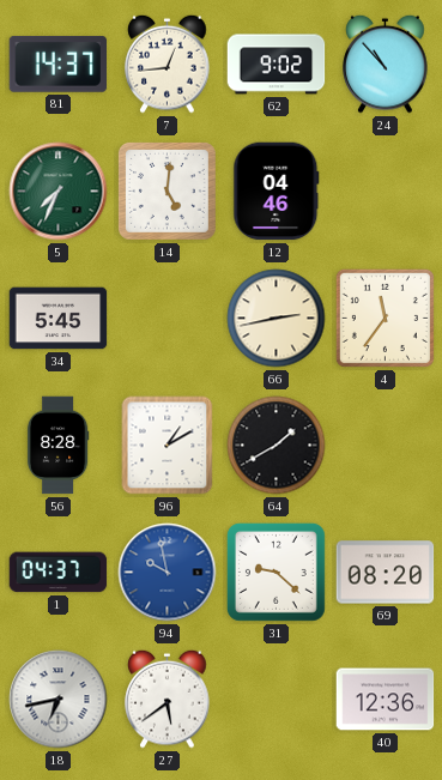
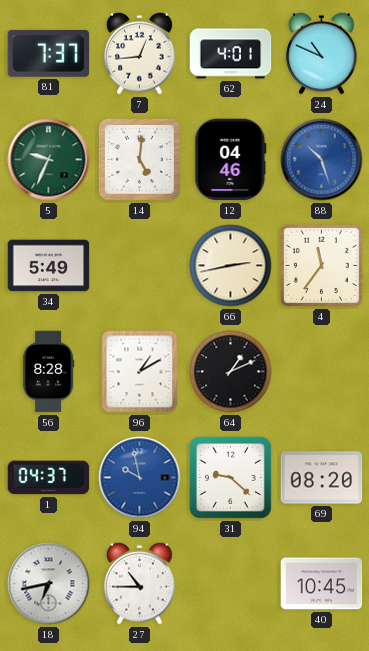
81: 14:37 -> 7:37
62: 9:02 -> 4:01
24: 10:53 -> 10:49
5: 7:34 -> 9:34
88: none -> 10:27
34: 5:45 -> 5:49
64: 1:40 -> 1:11
27: 5:39 -> 10:45
40: 12:36 -> 10:45
